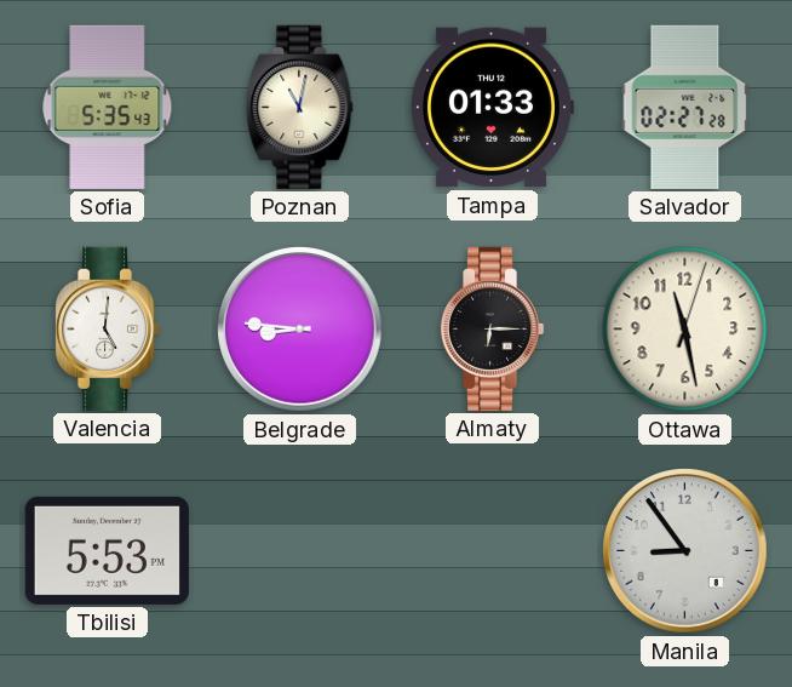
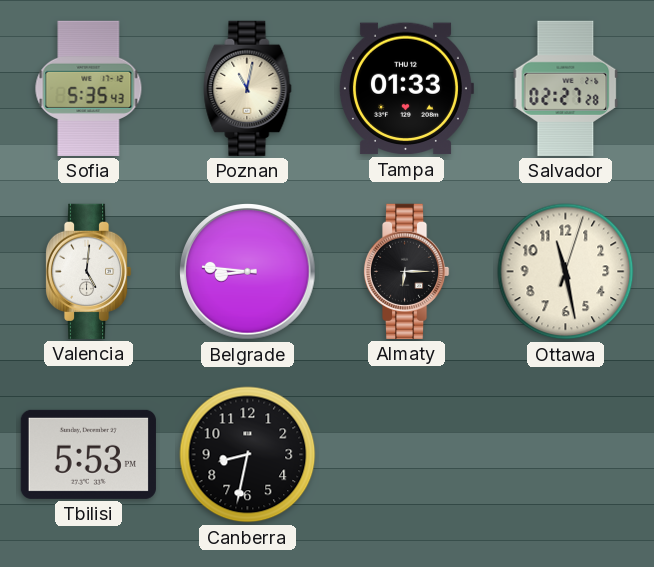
Canberra: none -> 8:32
Manila: 8:54 -> none
